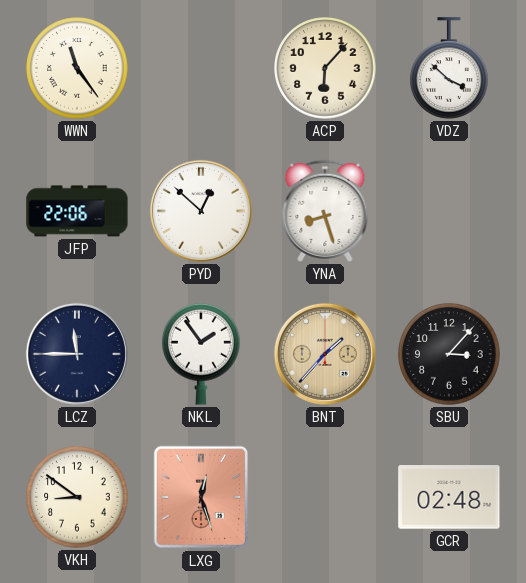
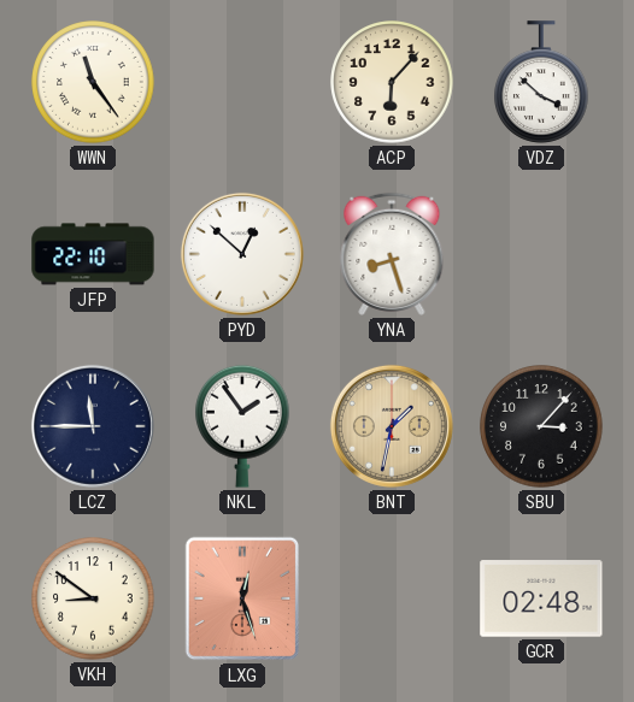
JFP: 22:06 -> 22:10
BNT: 1:37 -> 1:32
